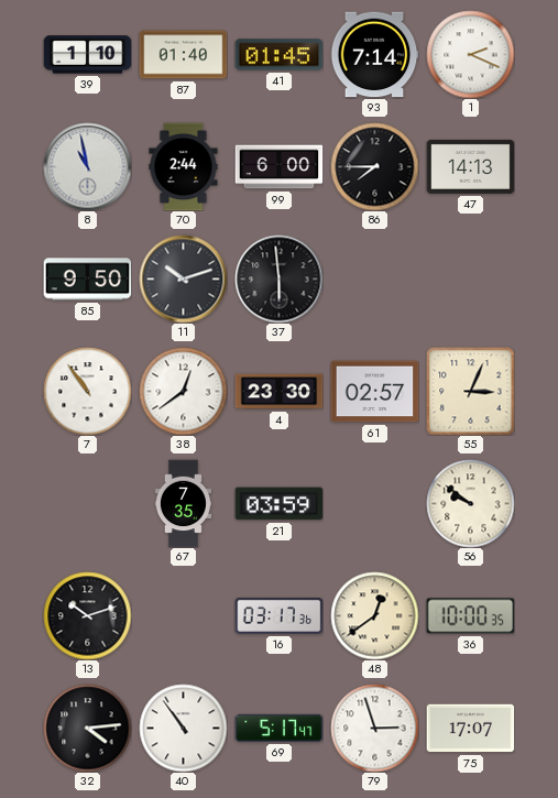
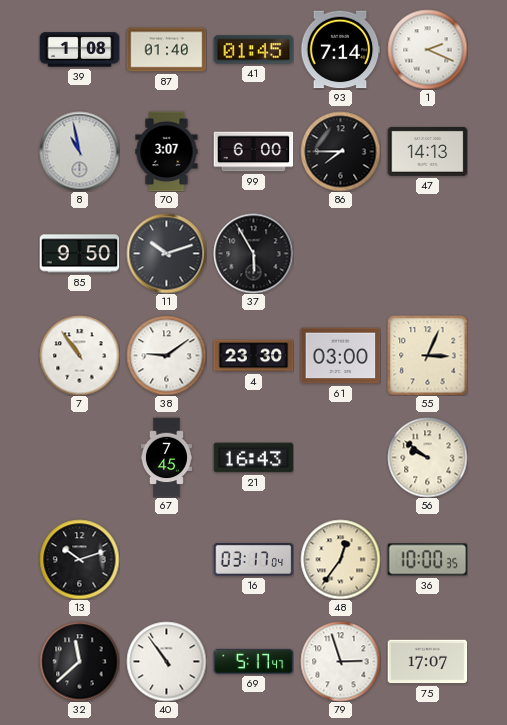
39: 1:10 -> 1:08
70: 2:44 -> 3:07
37: 5:59 -> 5:55
38: 12:39 -> 9:09
61: 02:57 -> 03:00
67: 7:35 -> 7:45
21: 03:59 -> 16:43
16: 03:17:36 -> 03:17:04
48: 12:39 -> 12:36
32: 4:14 -> 11:38
